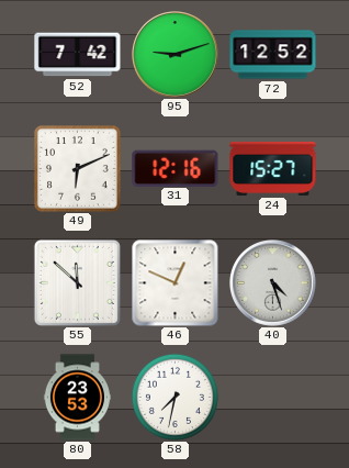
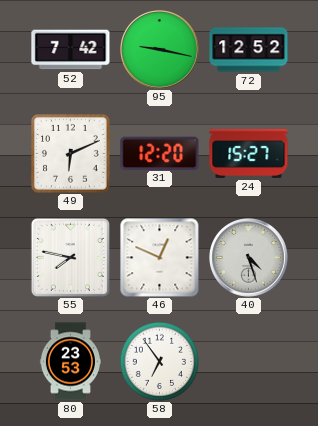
95: 9:12 -> 9:17
31: 12:16 -> 12:20
55: 11:52 -> 7:47
58: 7:32 -> 6:54
